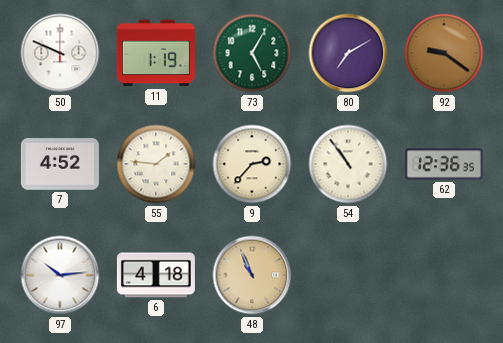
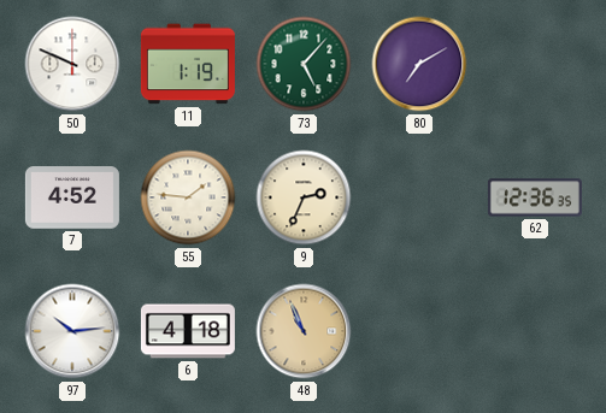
73: 5:05 -> 5:07
92: 9:21 -> none
9: 2:37 -> 2:34
54: 10:54 -> none
